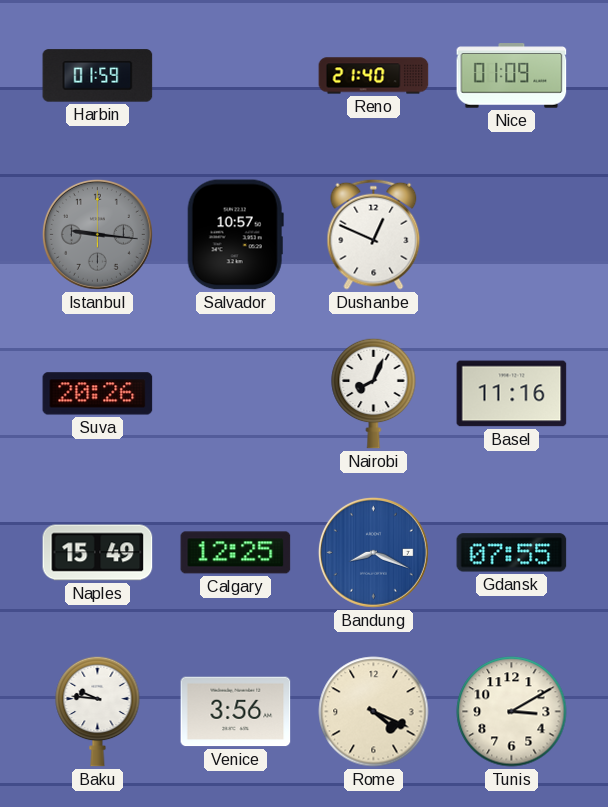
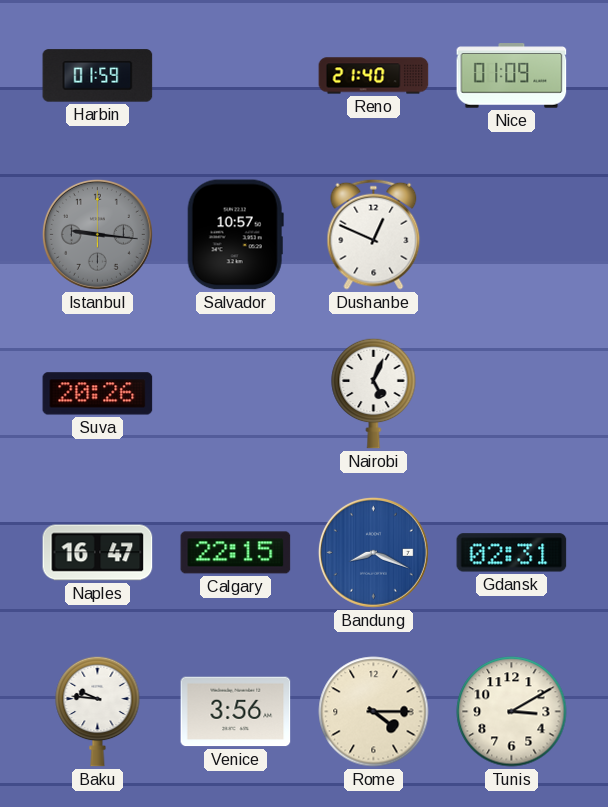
Nairobi: 8:04 -> 5:04
Basel: 11:16 -> none
Naples: 15:49 -> 16:47
Calgary: 12:25 -> 22:15
Gdansk: 07:55 -> 02:31
Rome: 4:19 -> 4:15
